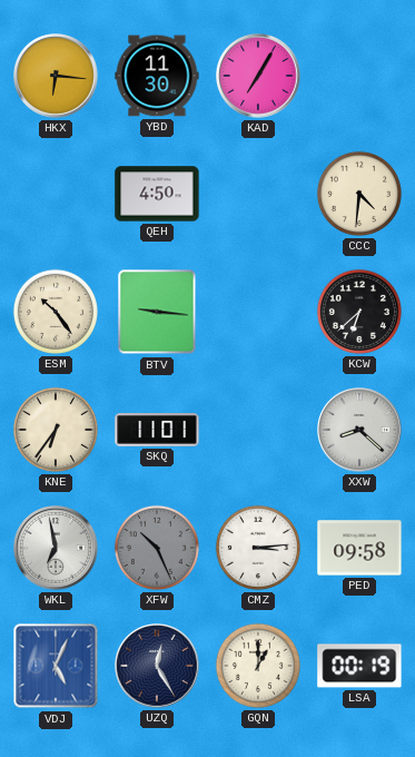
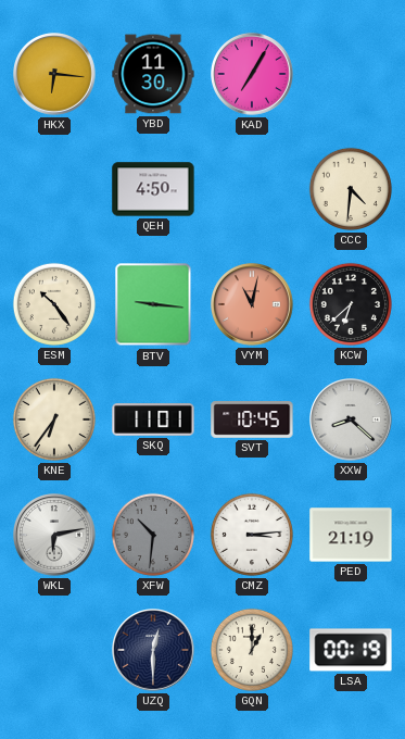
VYM: none -> 11:02
SVT: none -> 10:45
WKL: 6:58 -> 6:13
XFW: 10:26 -> 10:31
PED: 09:58 -> 21:19
VDJ: 5:04 -> none
UZQ: 12:25 -> 12:30
